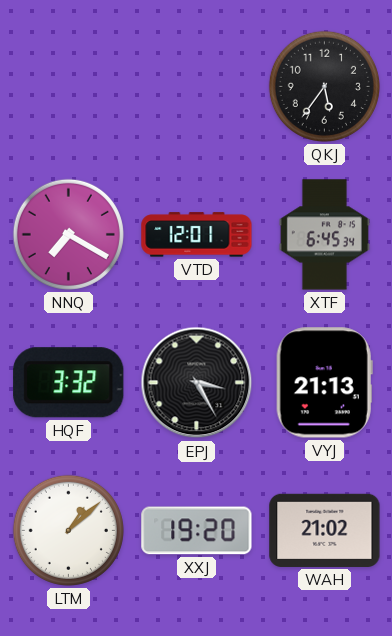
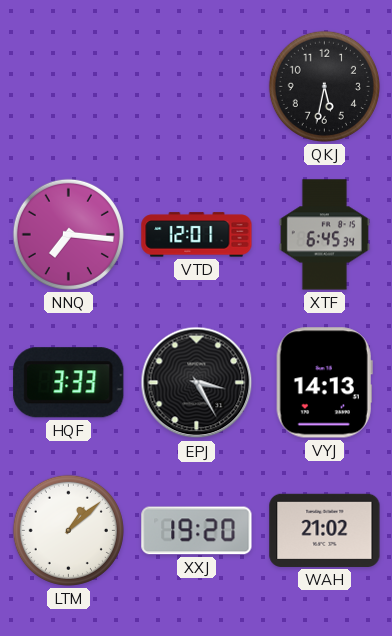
QKJ: 5:36 -> 5:32
NNQ: 7:20 -> 7:16
HQF: 3:32 -> 3:33
VYJ: 21:13 -> 14:13
